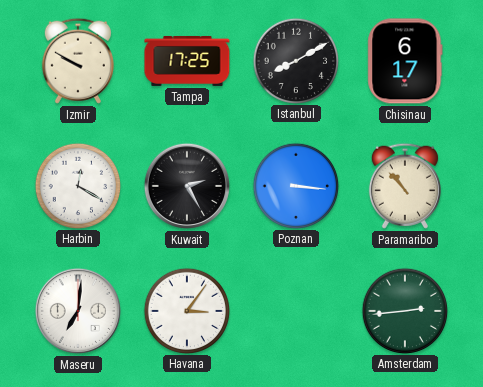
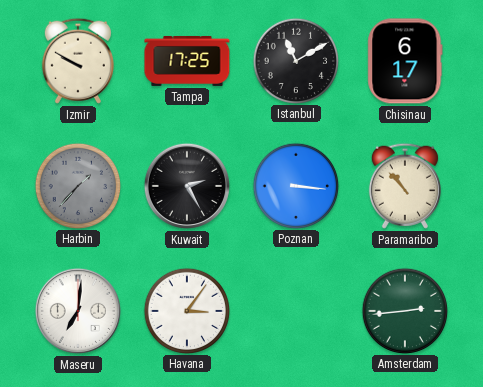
Istanbul: 8:10 -> 11:10
Harbin: 12:20 -> 1:37
Harbin dial: white -> grey
